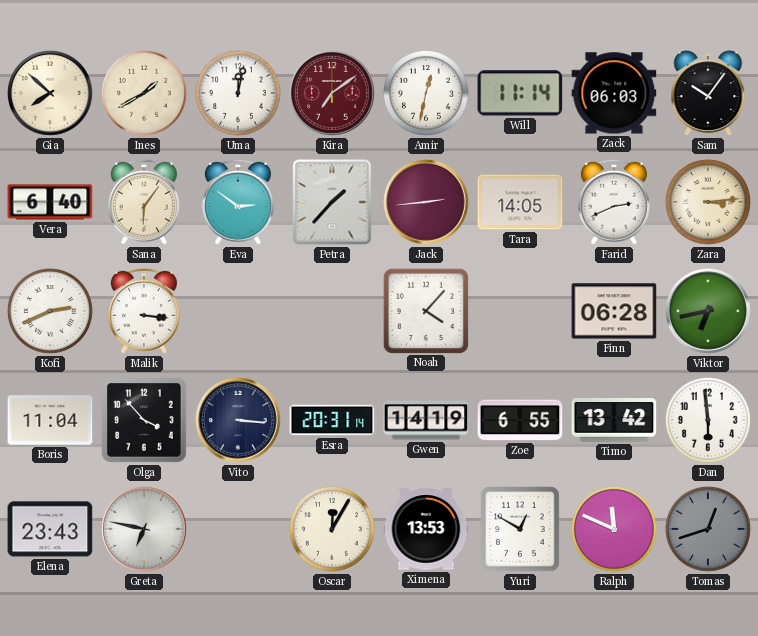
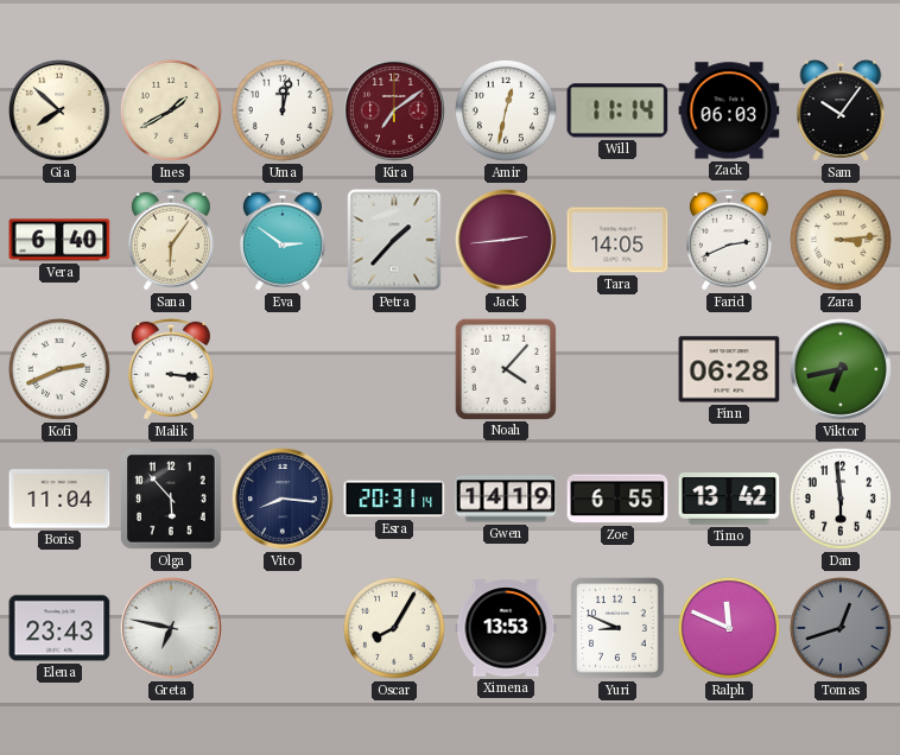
Olga: 3:53 -> 5:53
Vito: 3:16 -> 8:16
Oscar: 12:05 -> 8:05
Yuri: 12:50 -> 8:49
